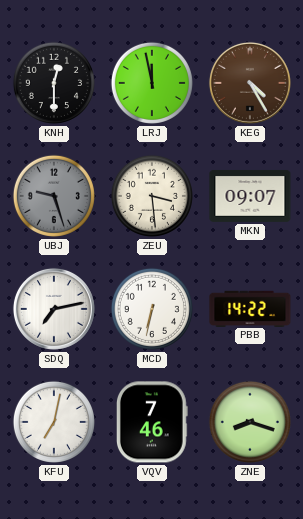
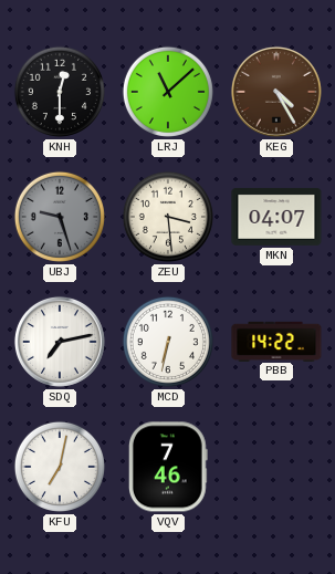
LRJ: 11:58 -> 11:08
MKN: 09:07 -> 04:07
ZNE: 8:18 -> none
